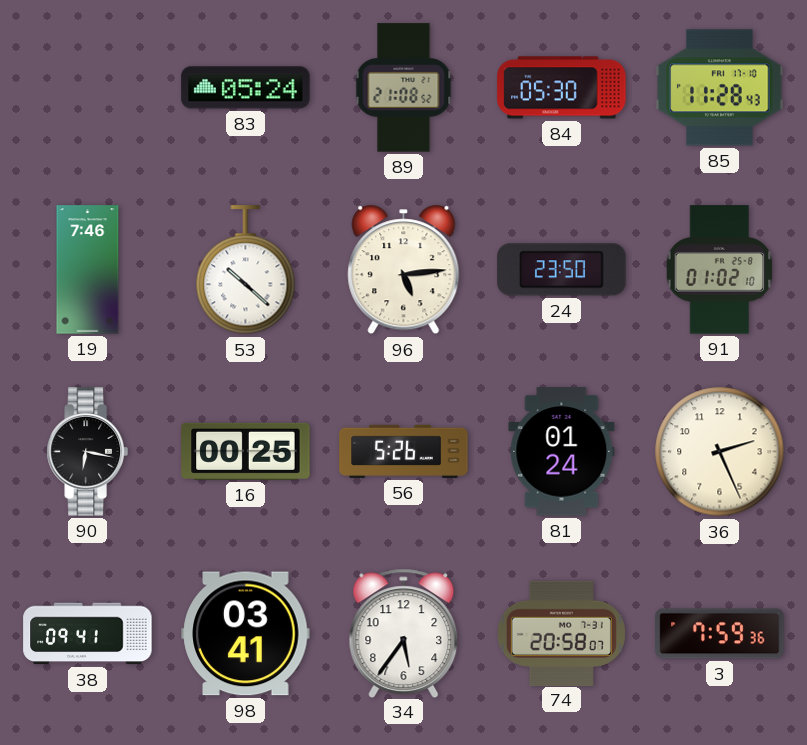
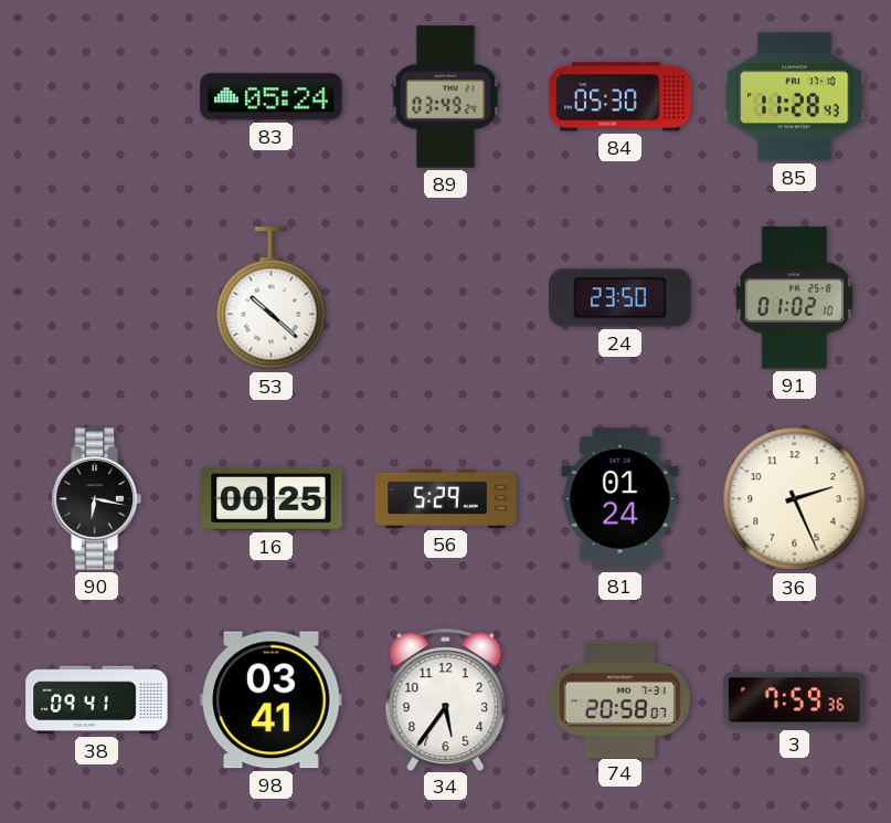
89: 21:08 -> 03:49
19: 7:46 -> none
96: 5:14 -> none
56: 5:26 -> 5:29
